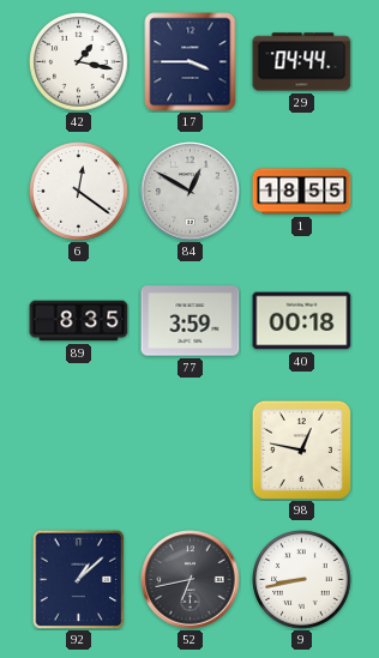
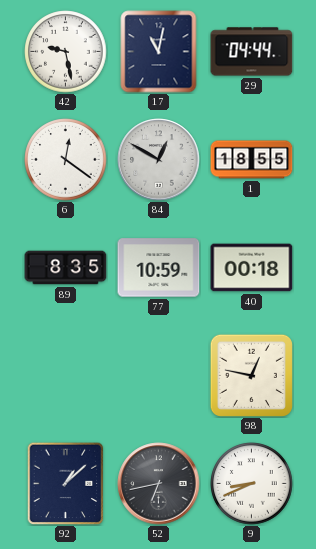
42: 1:17 -> 9:28
17: 3:45 -> 11:02
77: 3:59 -> 10:59
9: 8:43 -> 8:41
